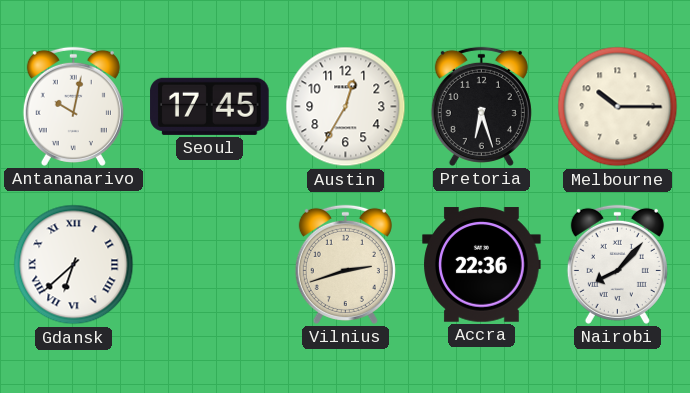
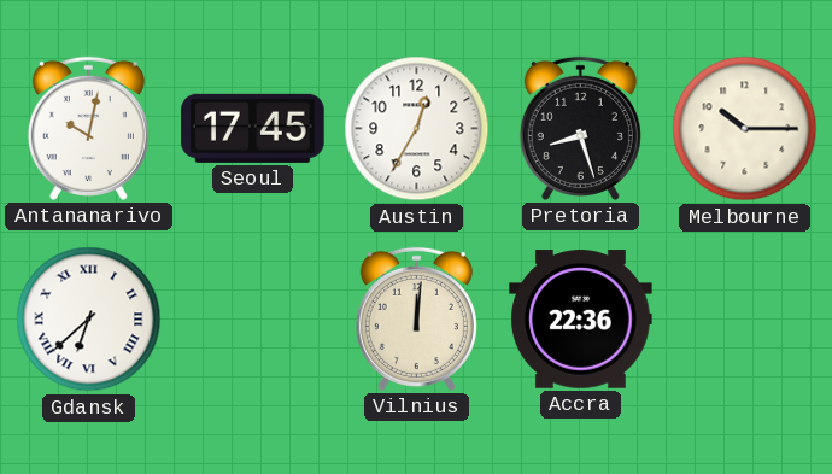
Pretoria: 6:27 -> 8:27
Vilnius: 2:42 -> 12:01
Nairobi: 8:07 -> none
